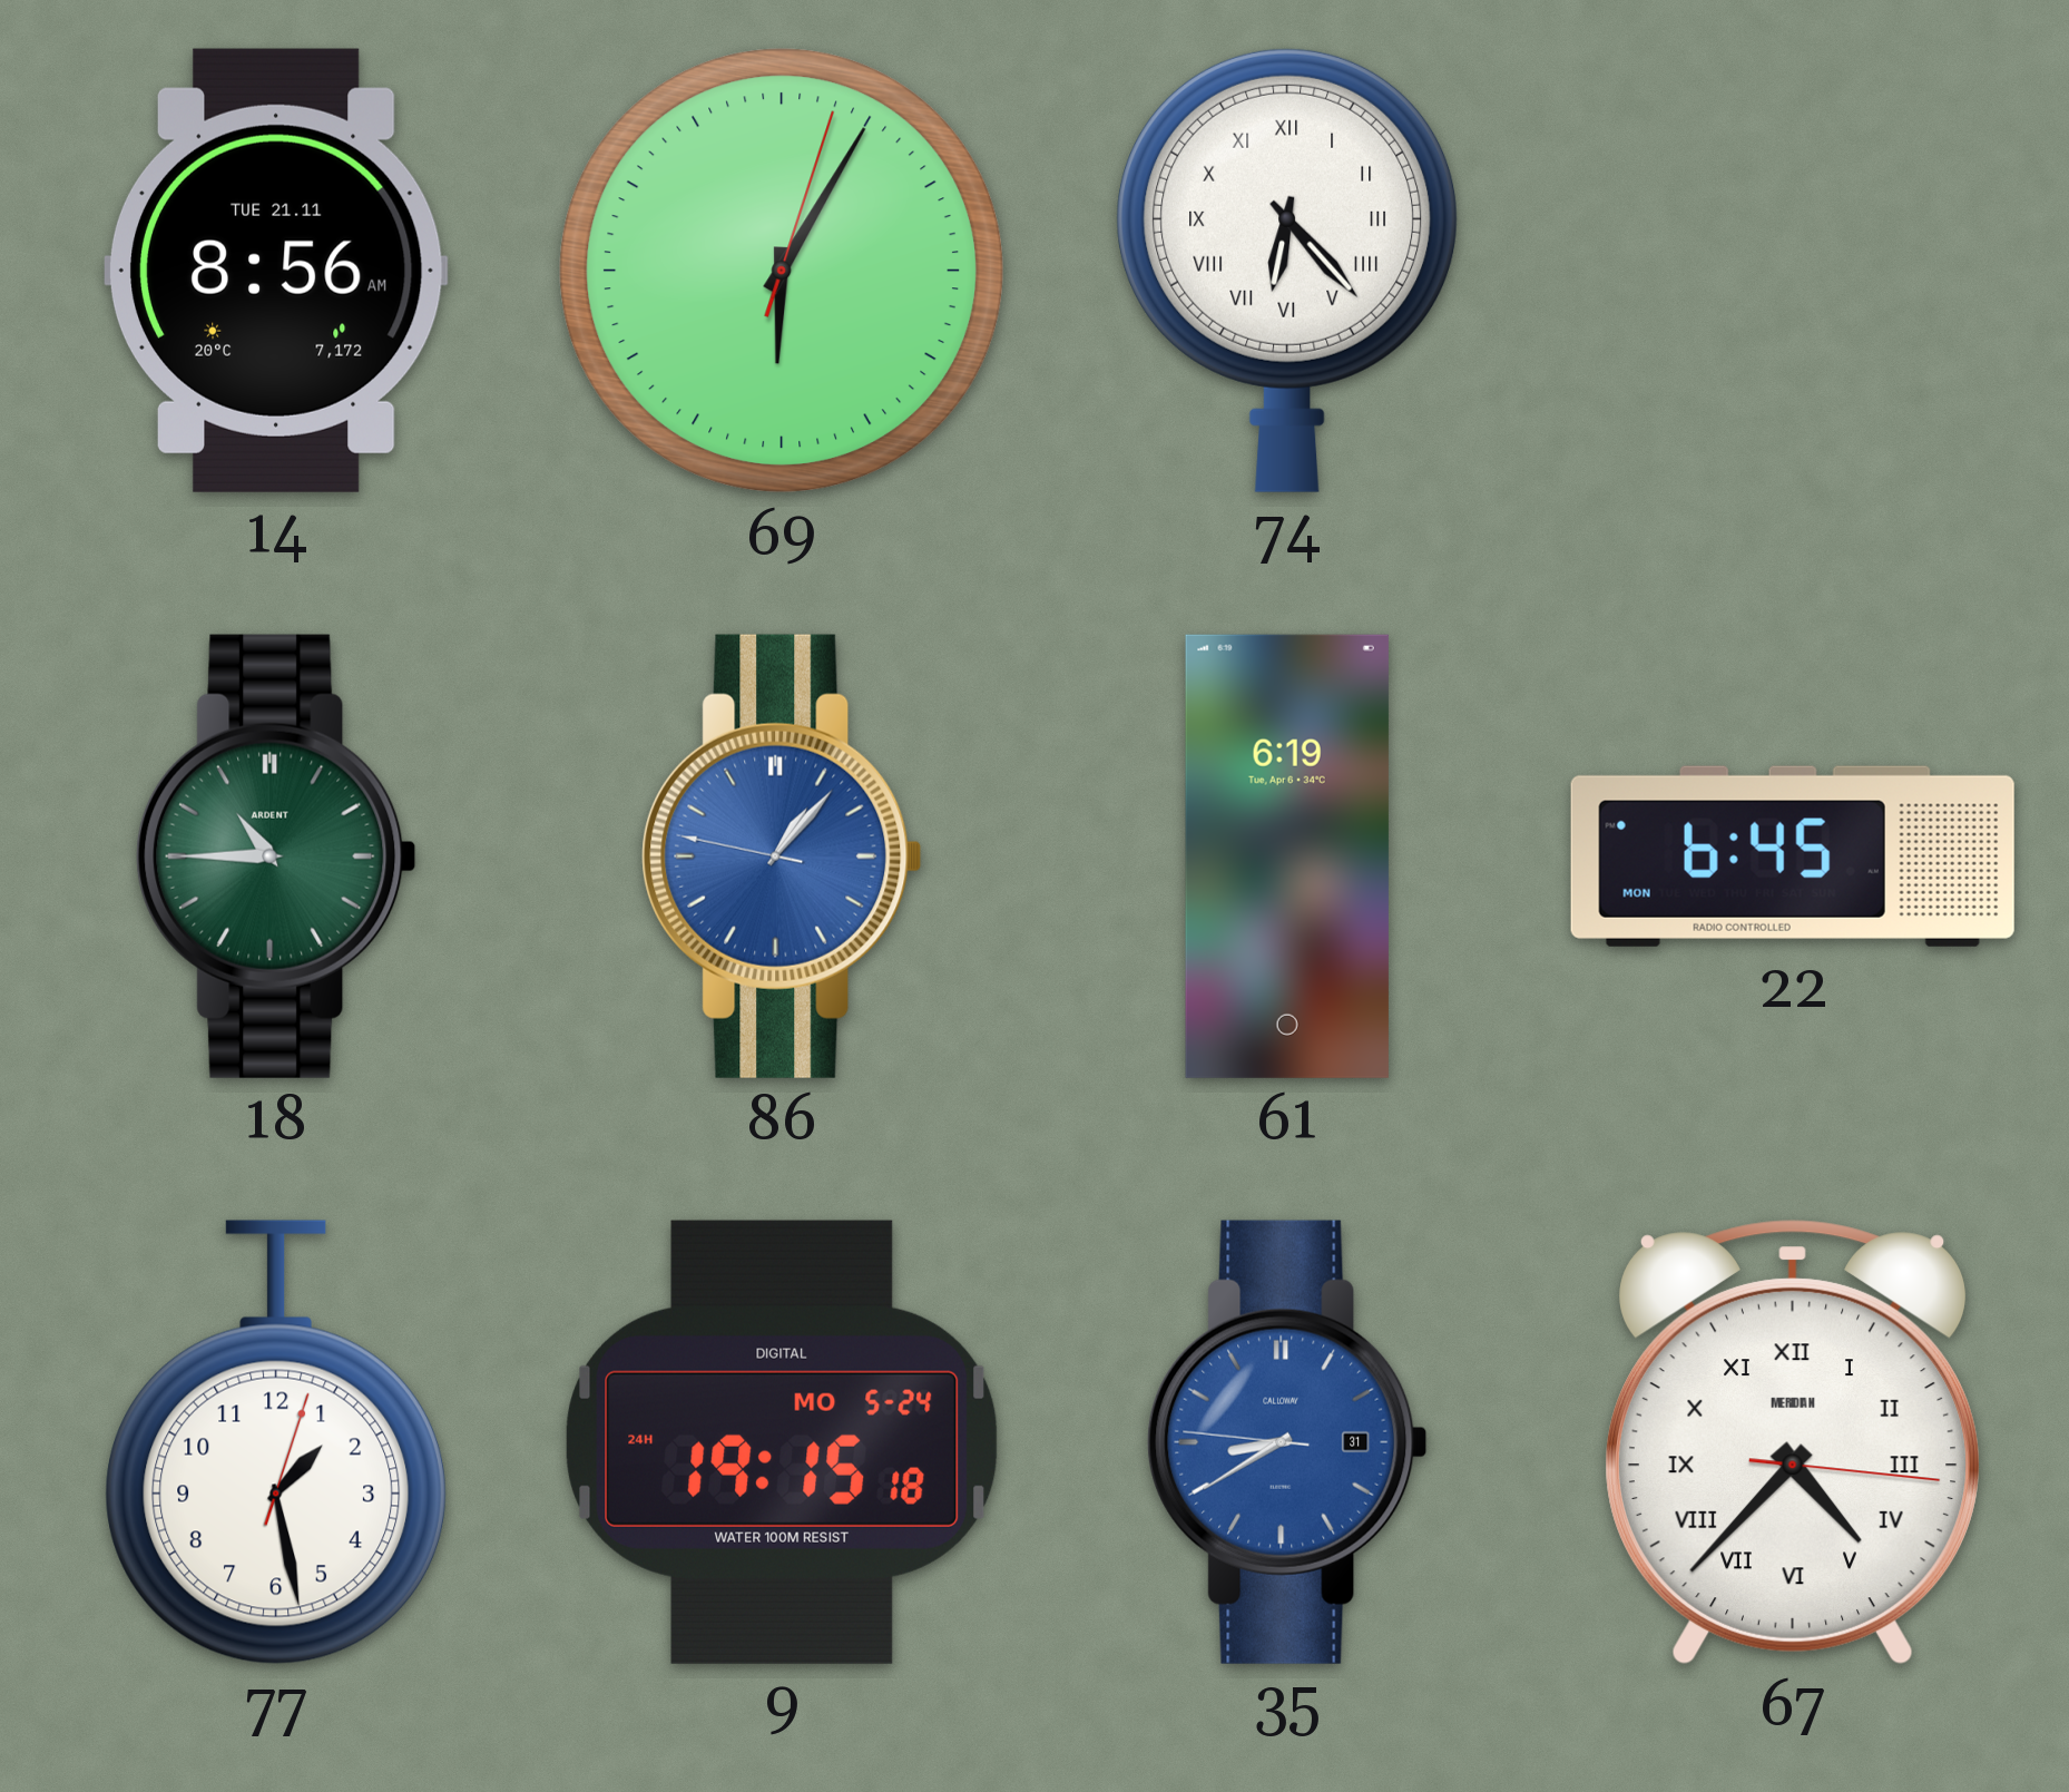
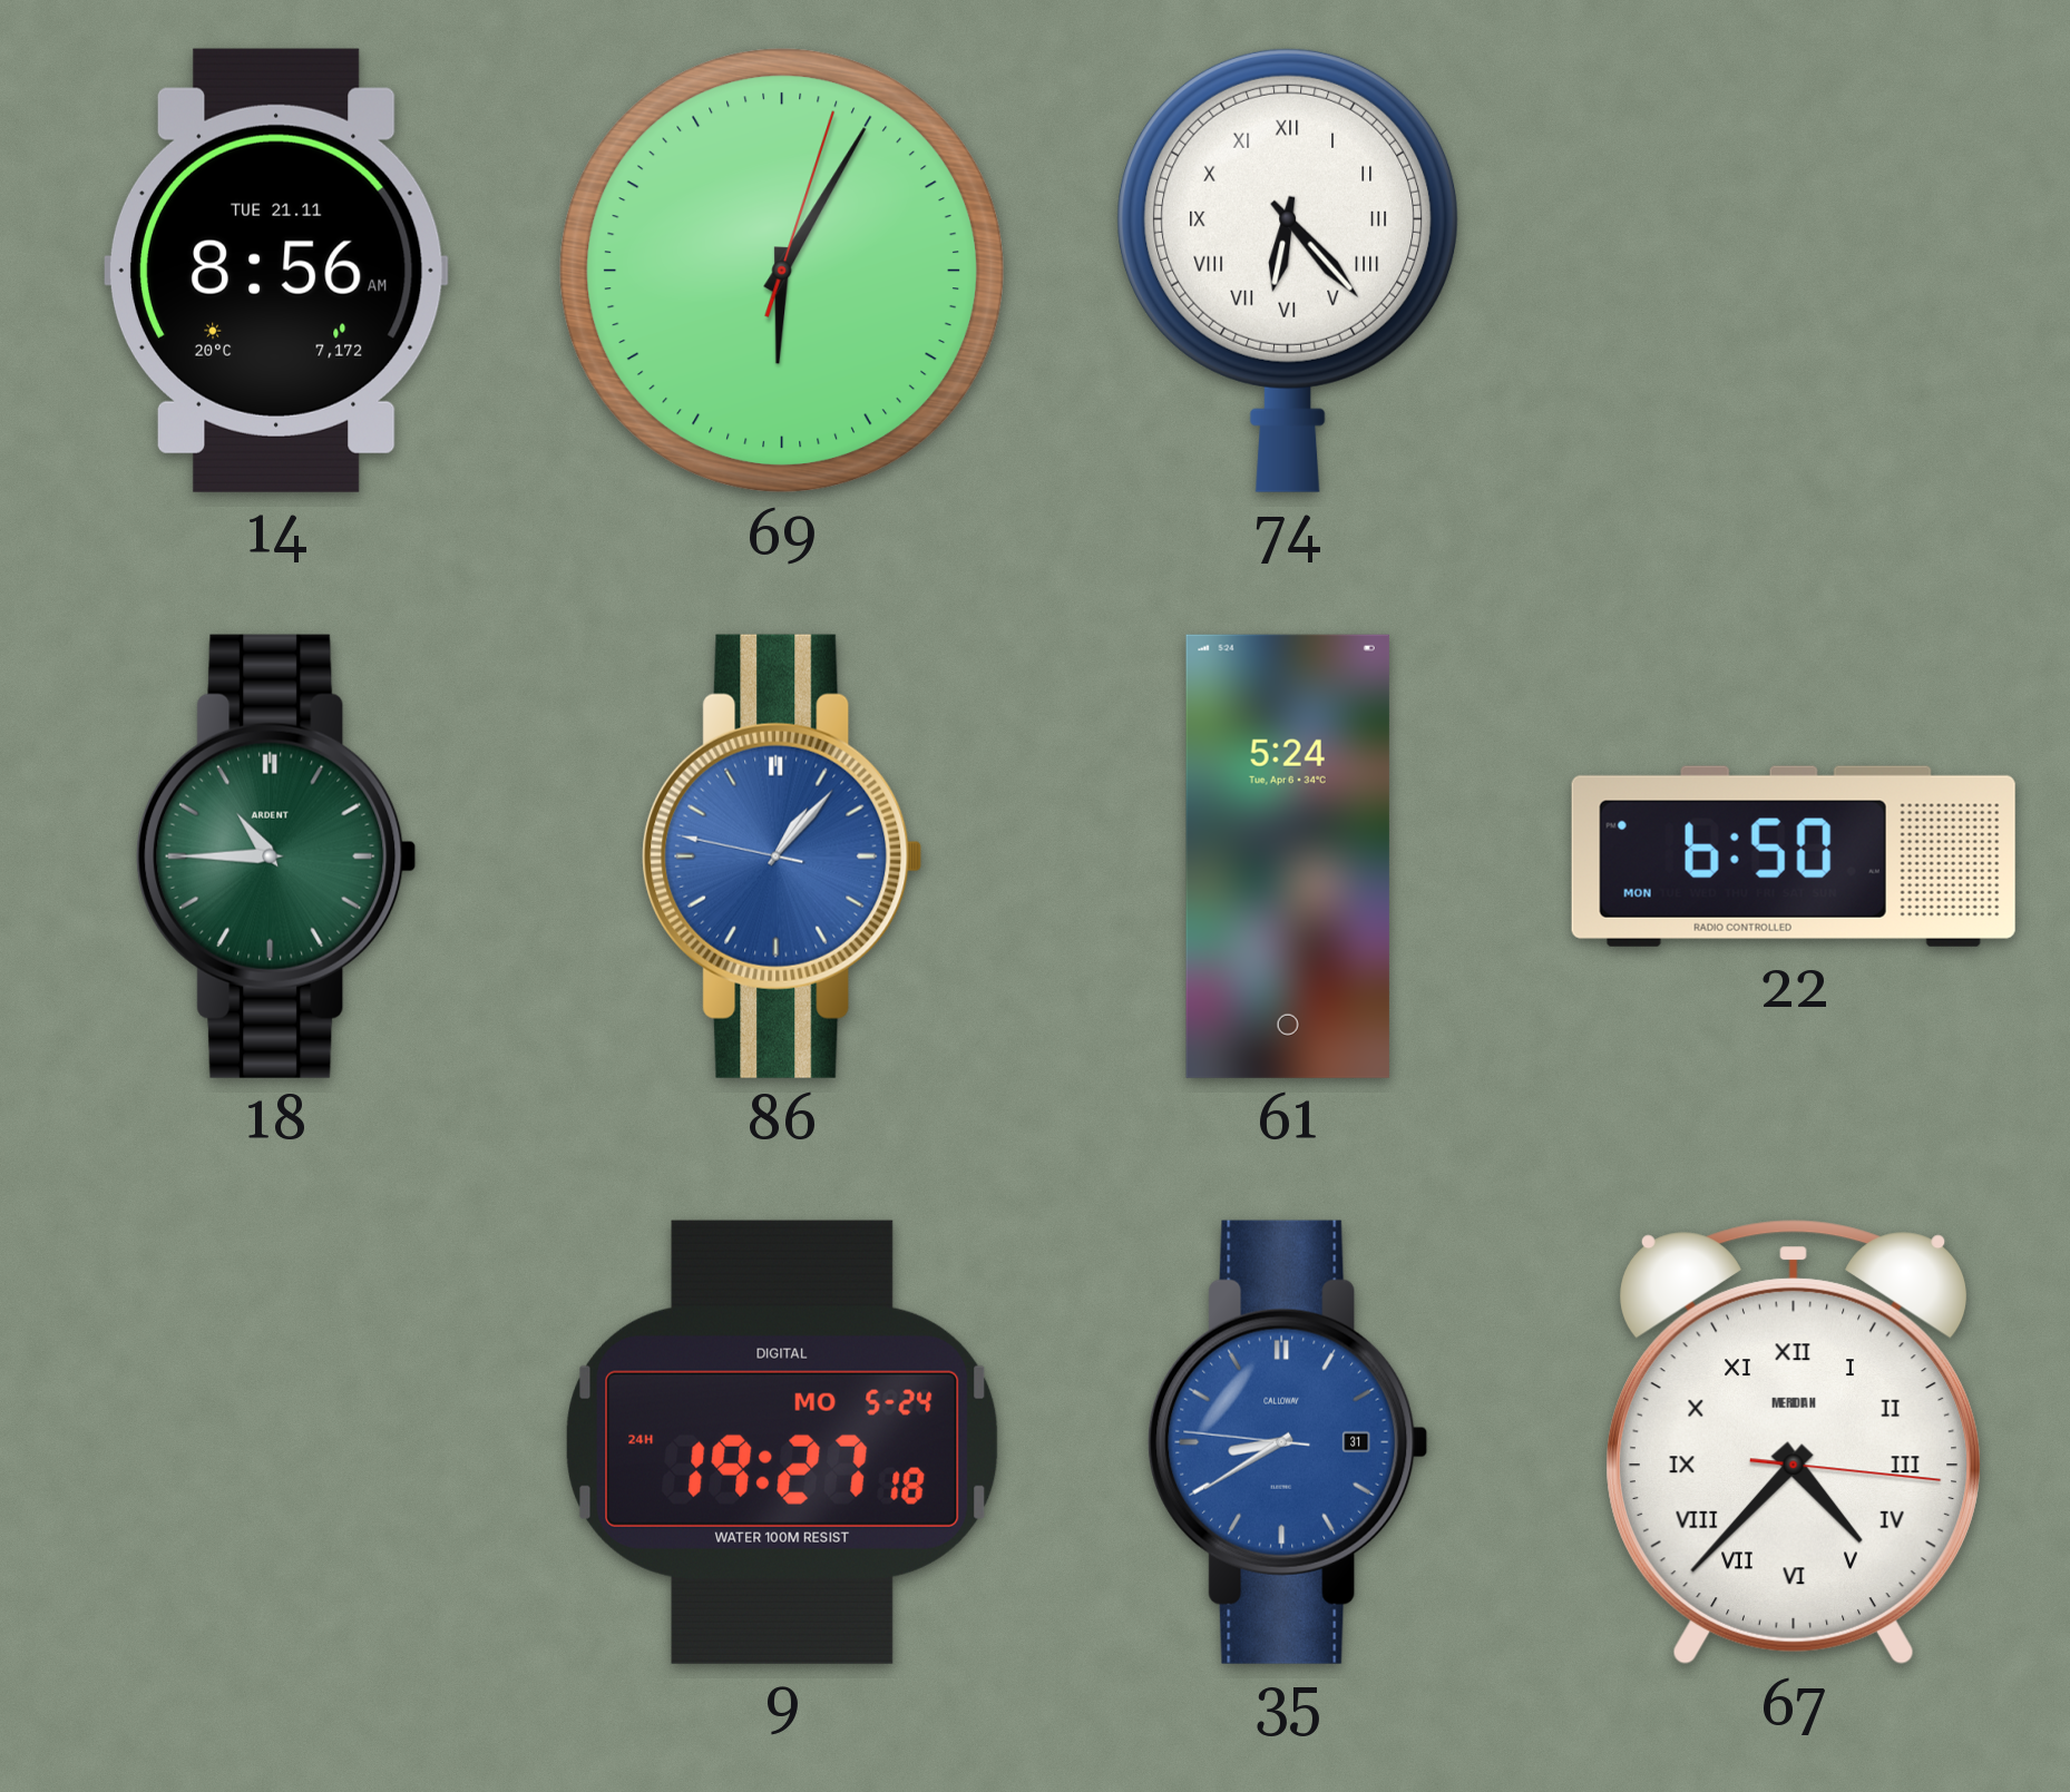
61: 6:19 -> 5:24
22: 6:45 -> 6:50
77: 1:28 -> none
9: 19:15 -> 19:27
